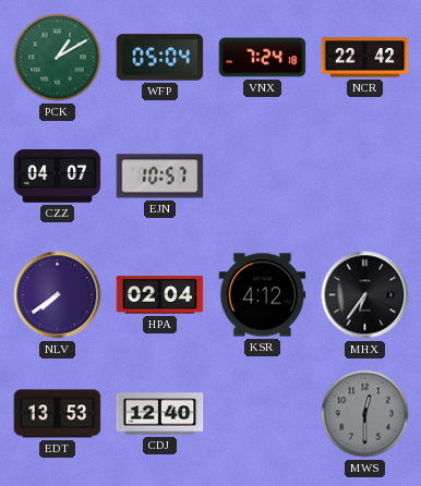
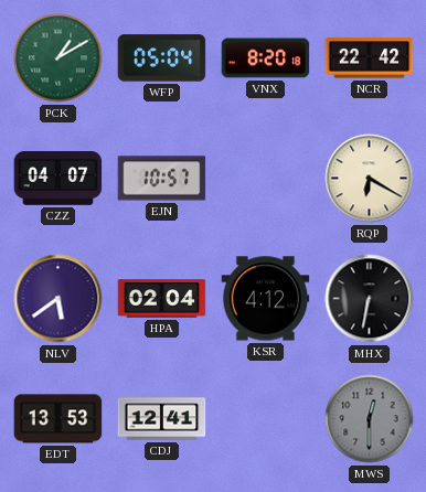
VNX: 7:24 -> 8:20
RQP: none -> 6:20
NLV: 7:39 -> 5:39
MHX: 6:36 -> 6:32
CDJ: 12:40 -> 12:41
